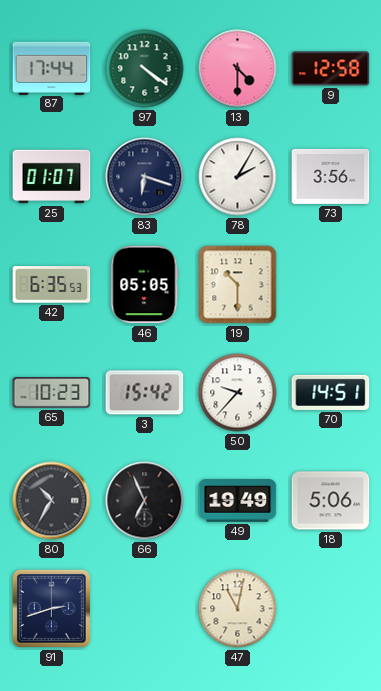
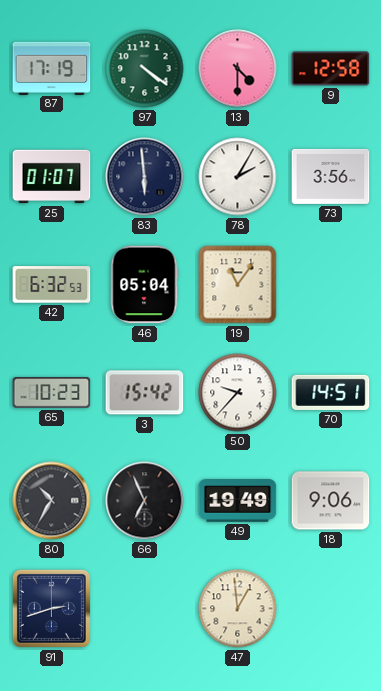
87: 17:44 -> 17:19
83: 6:18 -> 5:59
42: 6:35 -> 6:32
46: 05:05 -> 05:04
19: 10:30 -> 11:06
18: 5:06 -> 9:06
47: 11:02 -> 12:59
